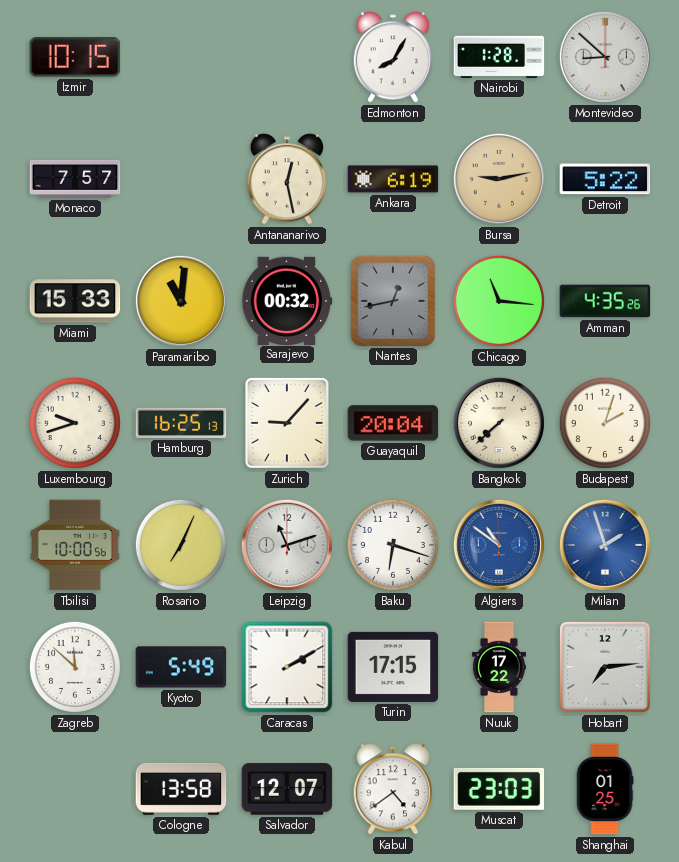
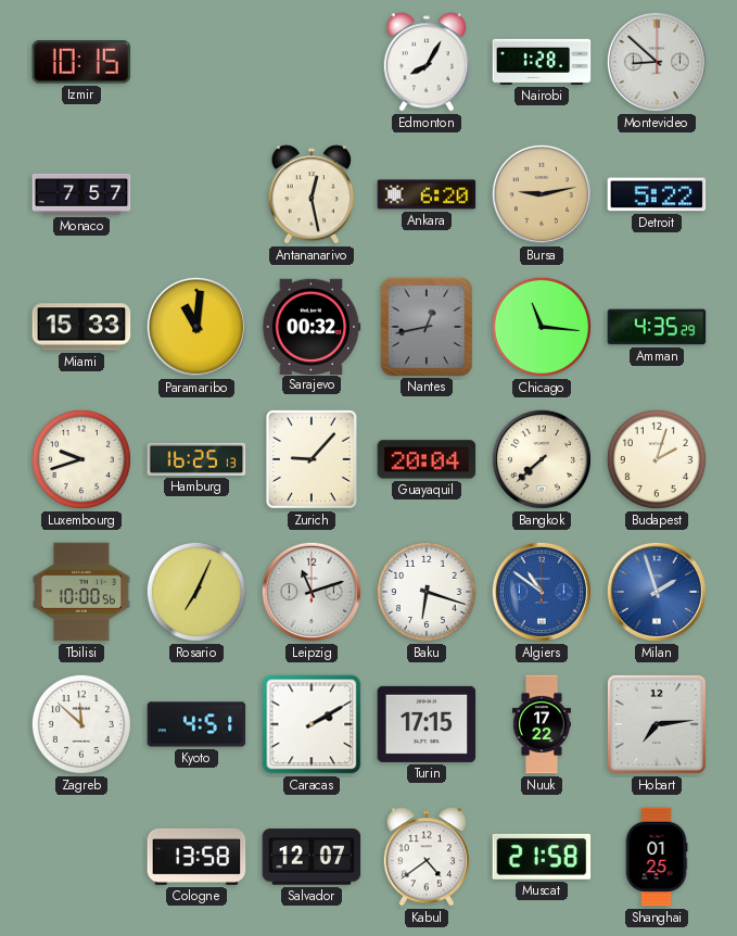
Ankara: 6:19 -> 6:20
Amman: 4:35:26 -> 4:35:29
Kyoto: 5:49 -> 4:51
Muscat: 23:03 -> 21:58
